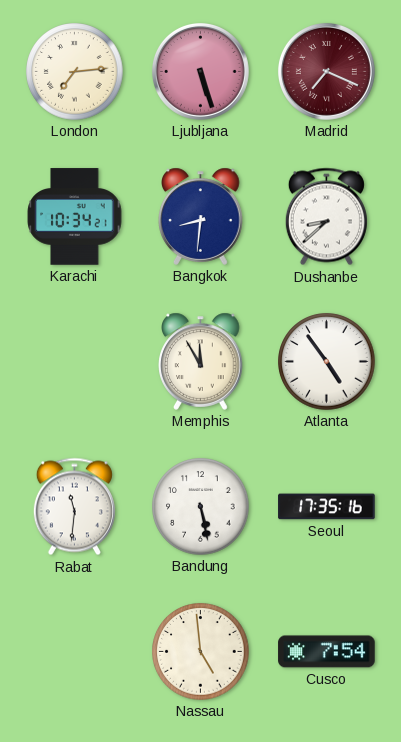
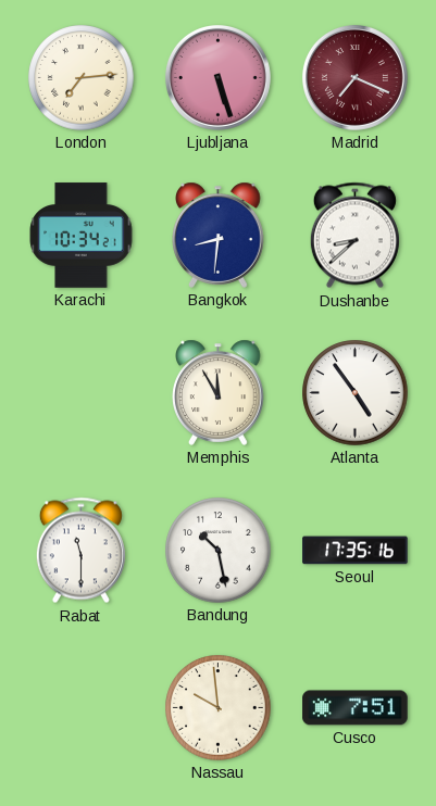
Rabat: 11:31 -> 11:30
Bandung: 5:28 -> 10:28
Nassau: 4:59 -> 9:59
Cusco: 7:54 -> 7:51
